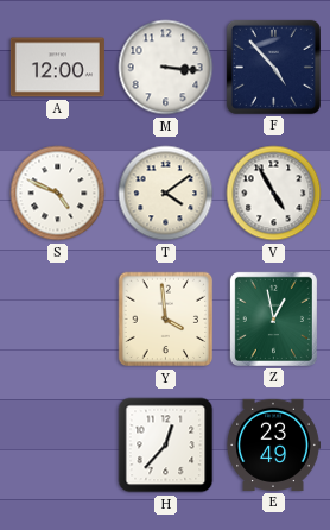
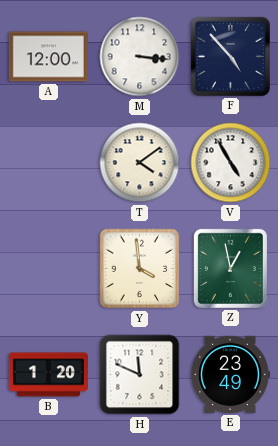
S: 4:49 -> none
B: none -> 1:20
H: 12:37 -> 11:49
